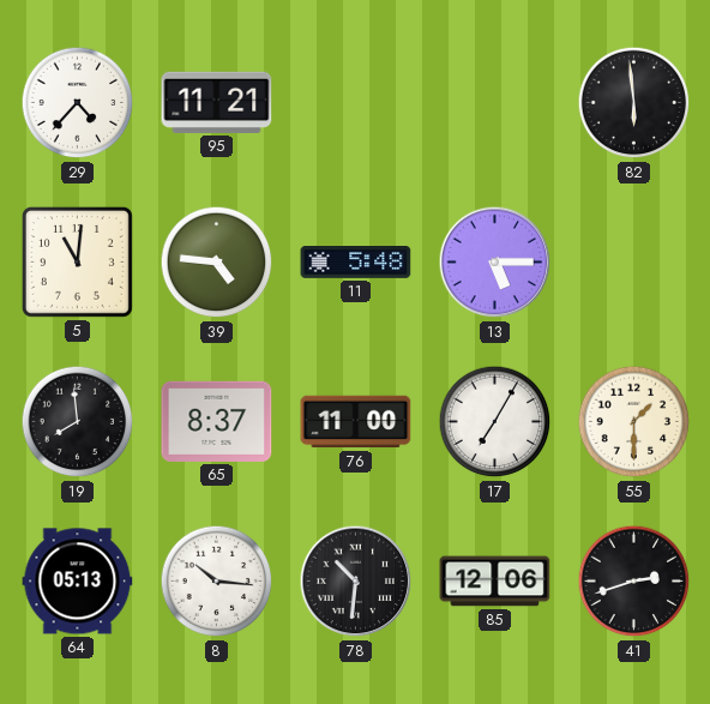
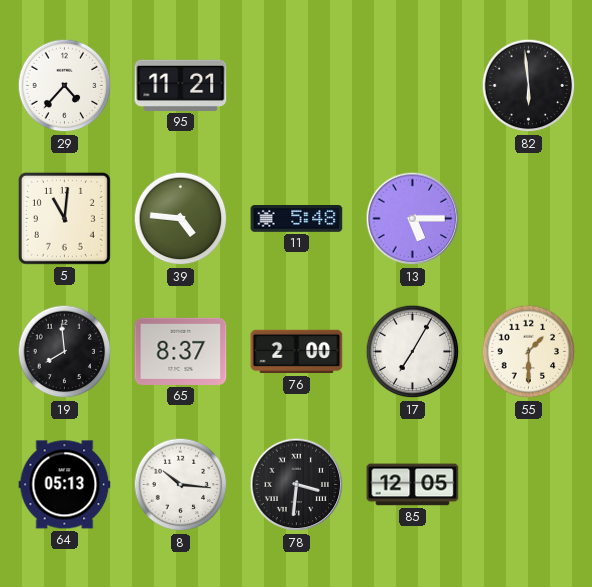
76: 11:00 -> 2:00
78: 10:31 -> 3:31
85: 12:06 -> 12:05
41: 2:42 -> none
